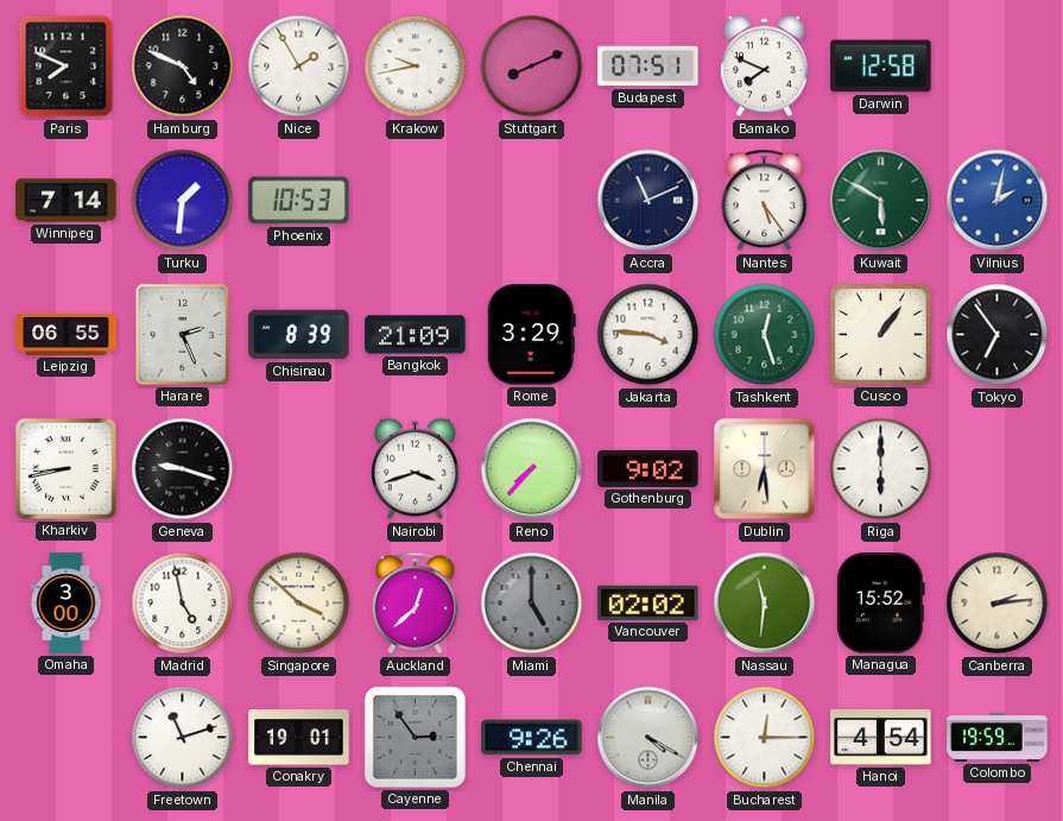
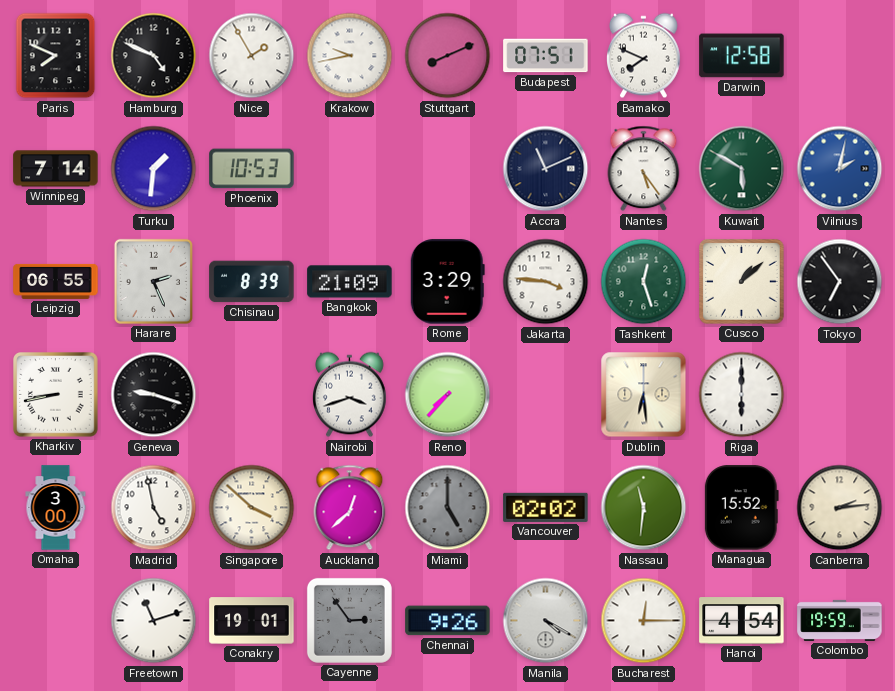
Cusco: 1:06 -> 1:08
Gothenburg: 9:02 -> none
